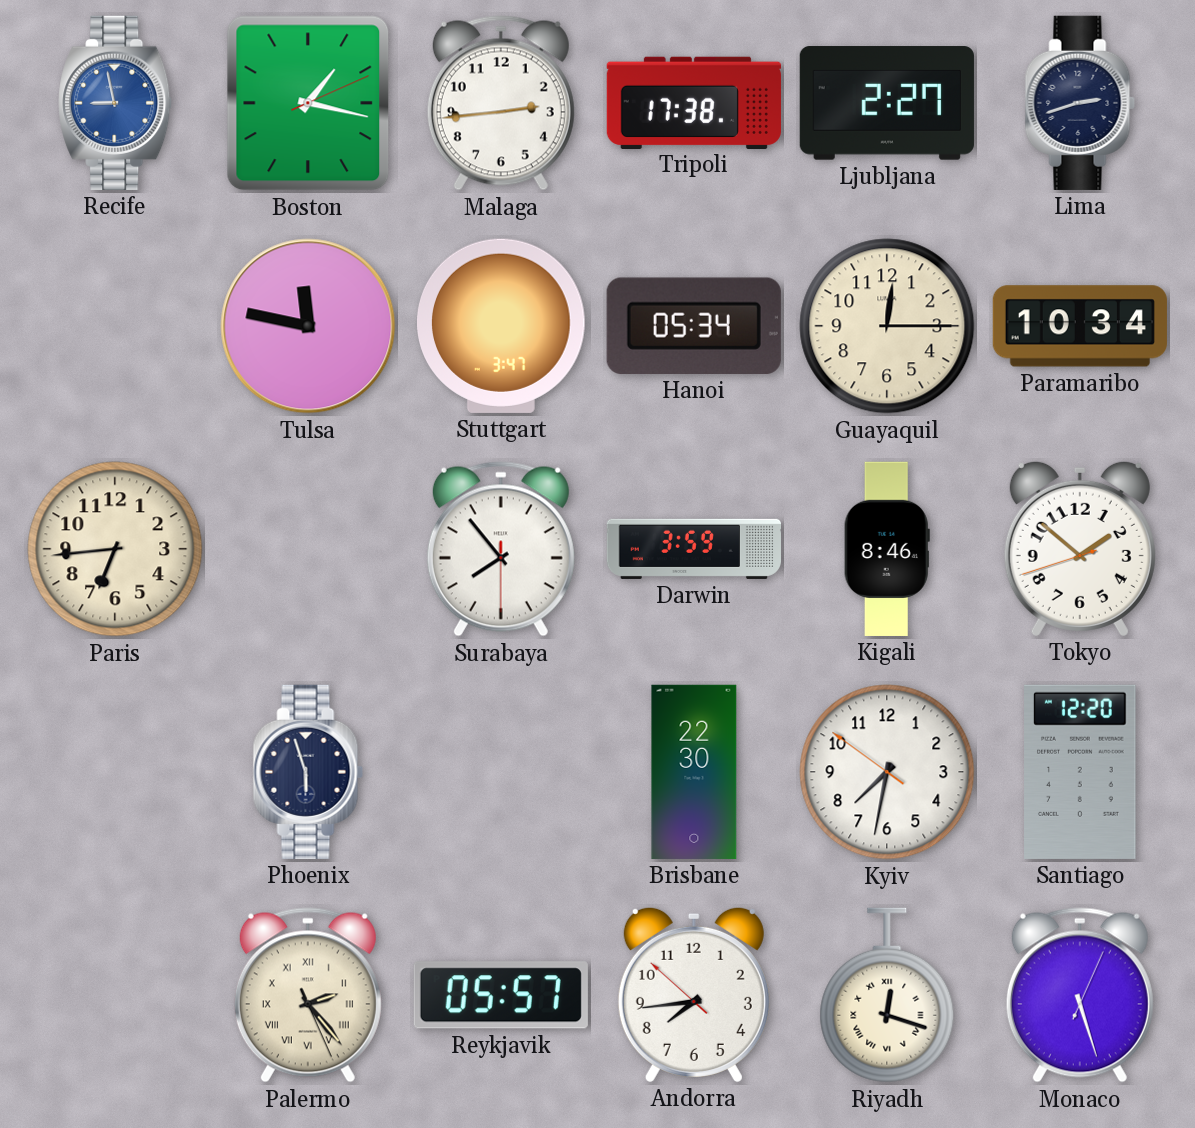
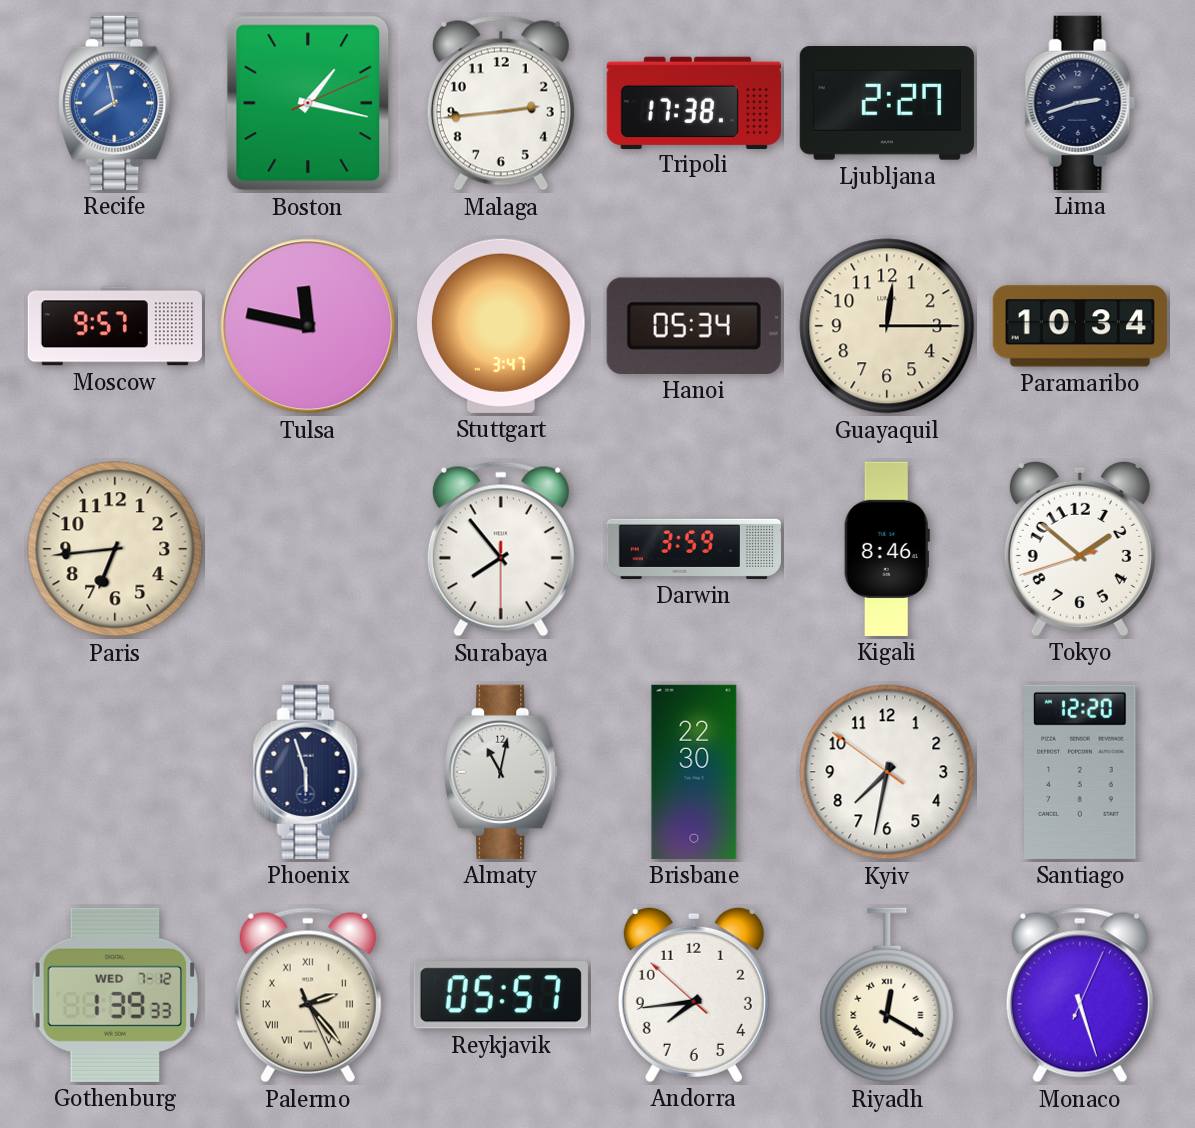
Recife: 8:58 -> 7:58
Moscow: none -> 9:57
Almaty: none -> 11:02
Gothenburg: none -> 1:39
Riyadh: 12:18 -> 12:20
